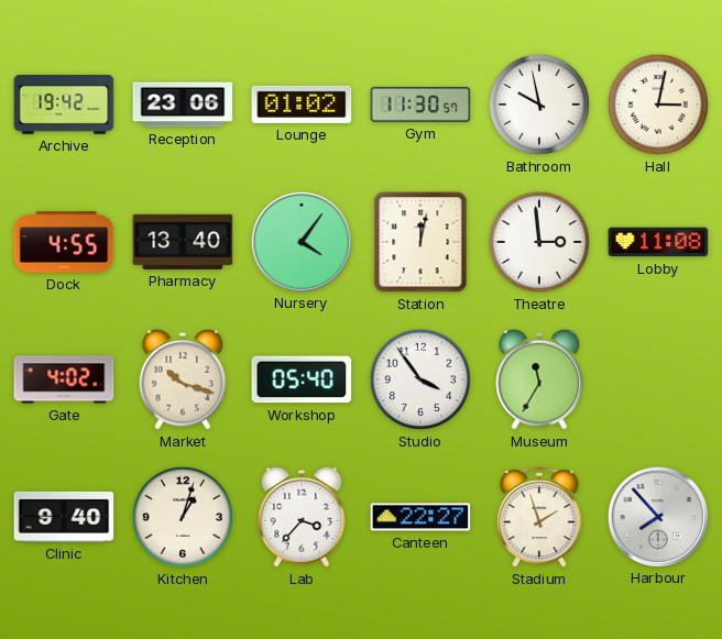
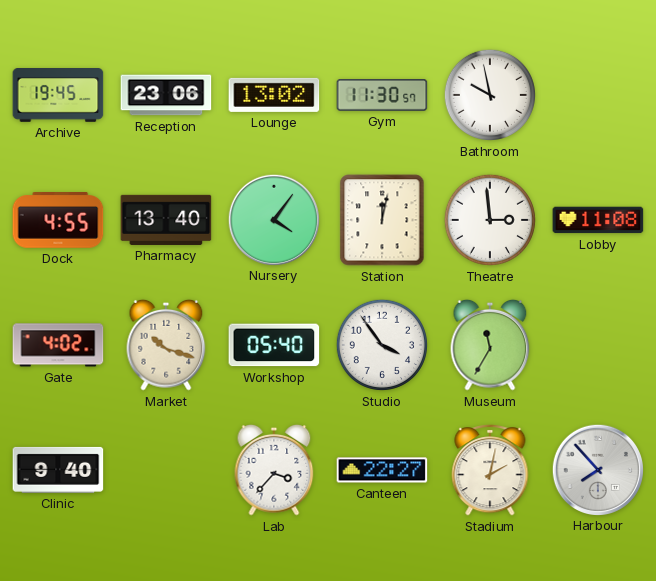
Archive: 19:42 -> 19:45
Lounge: 01:02 -> 13:02
Hall: 3:02 -> none
Kitchen: 1:03 -> none
Stadium: 1:57 -> 2:02
